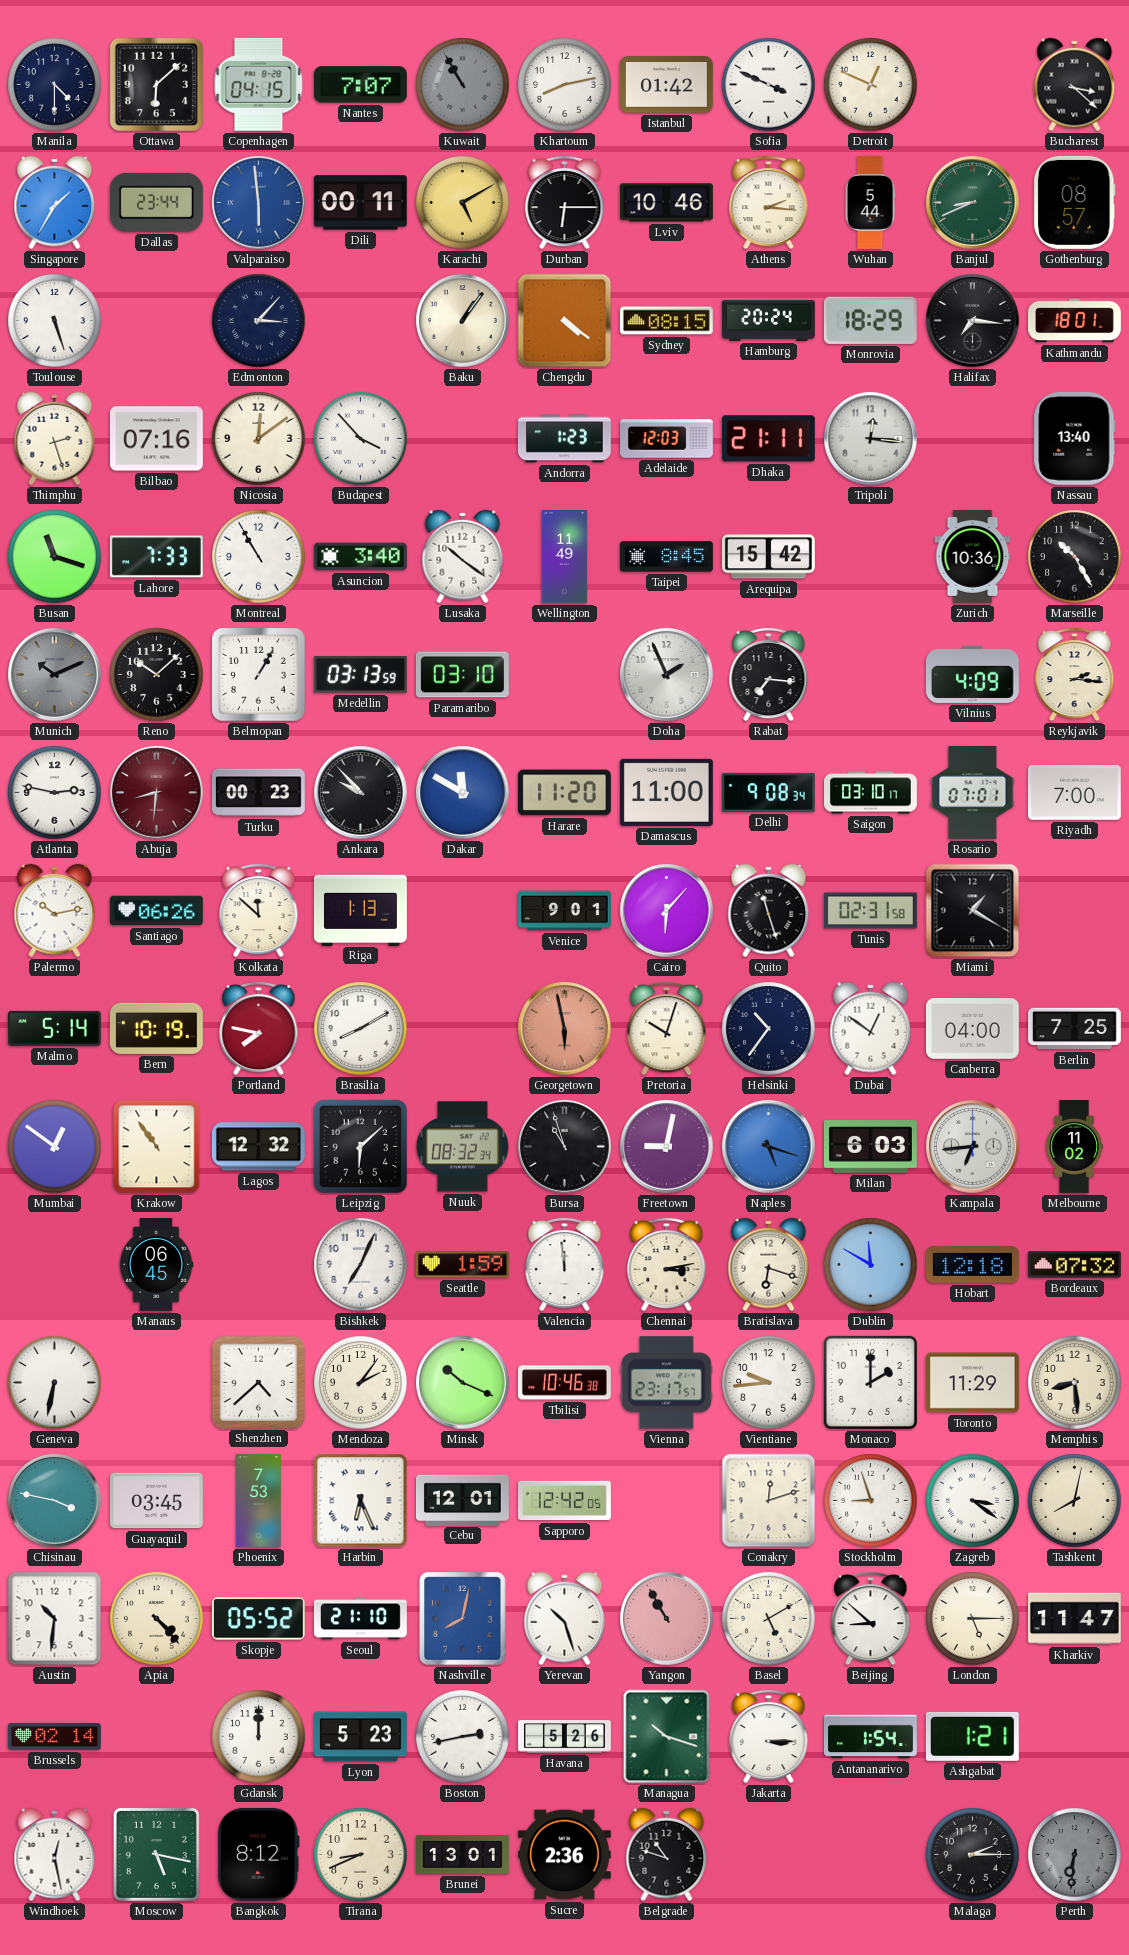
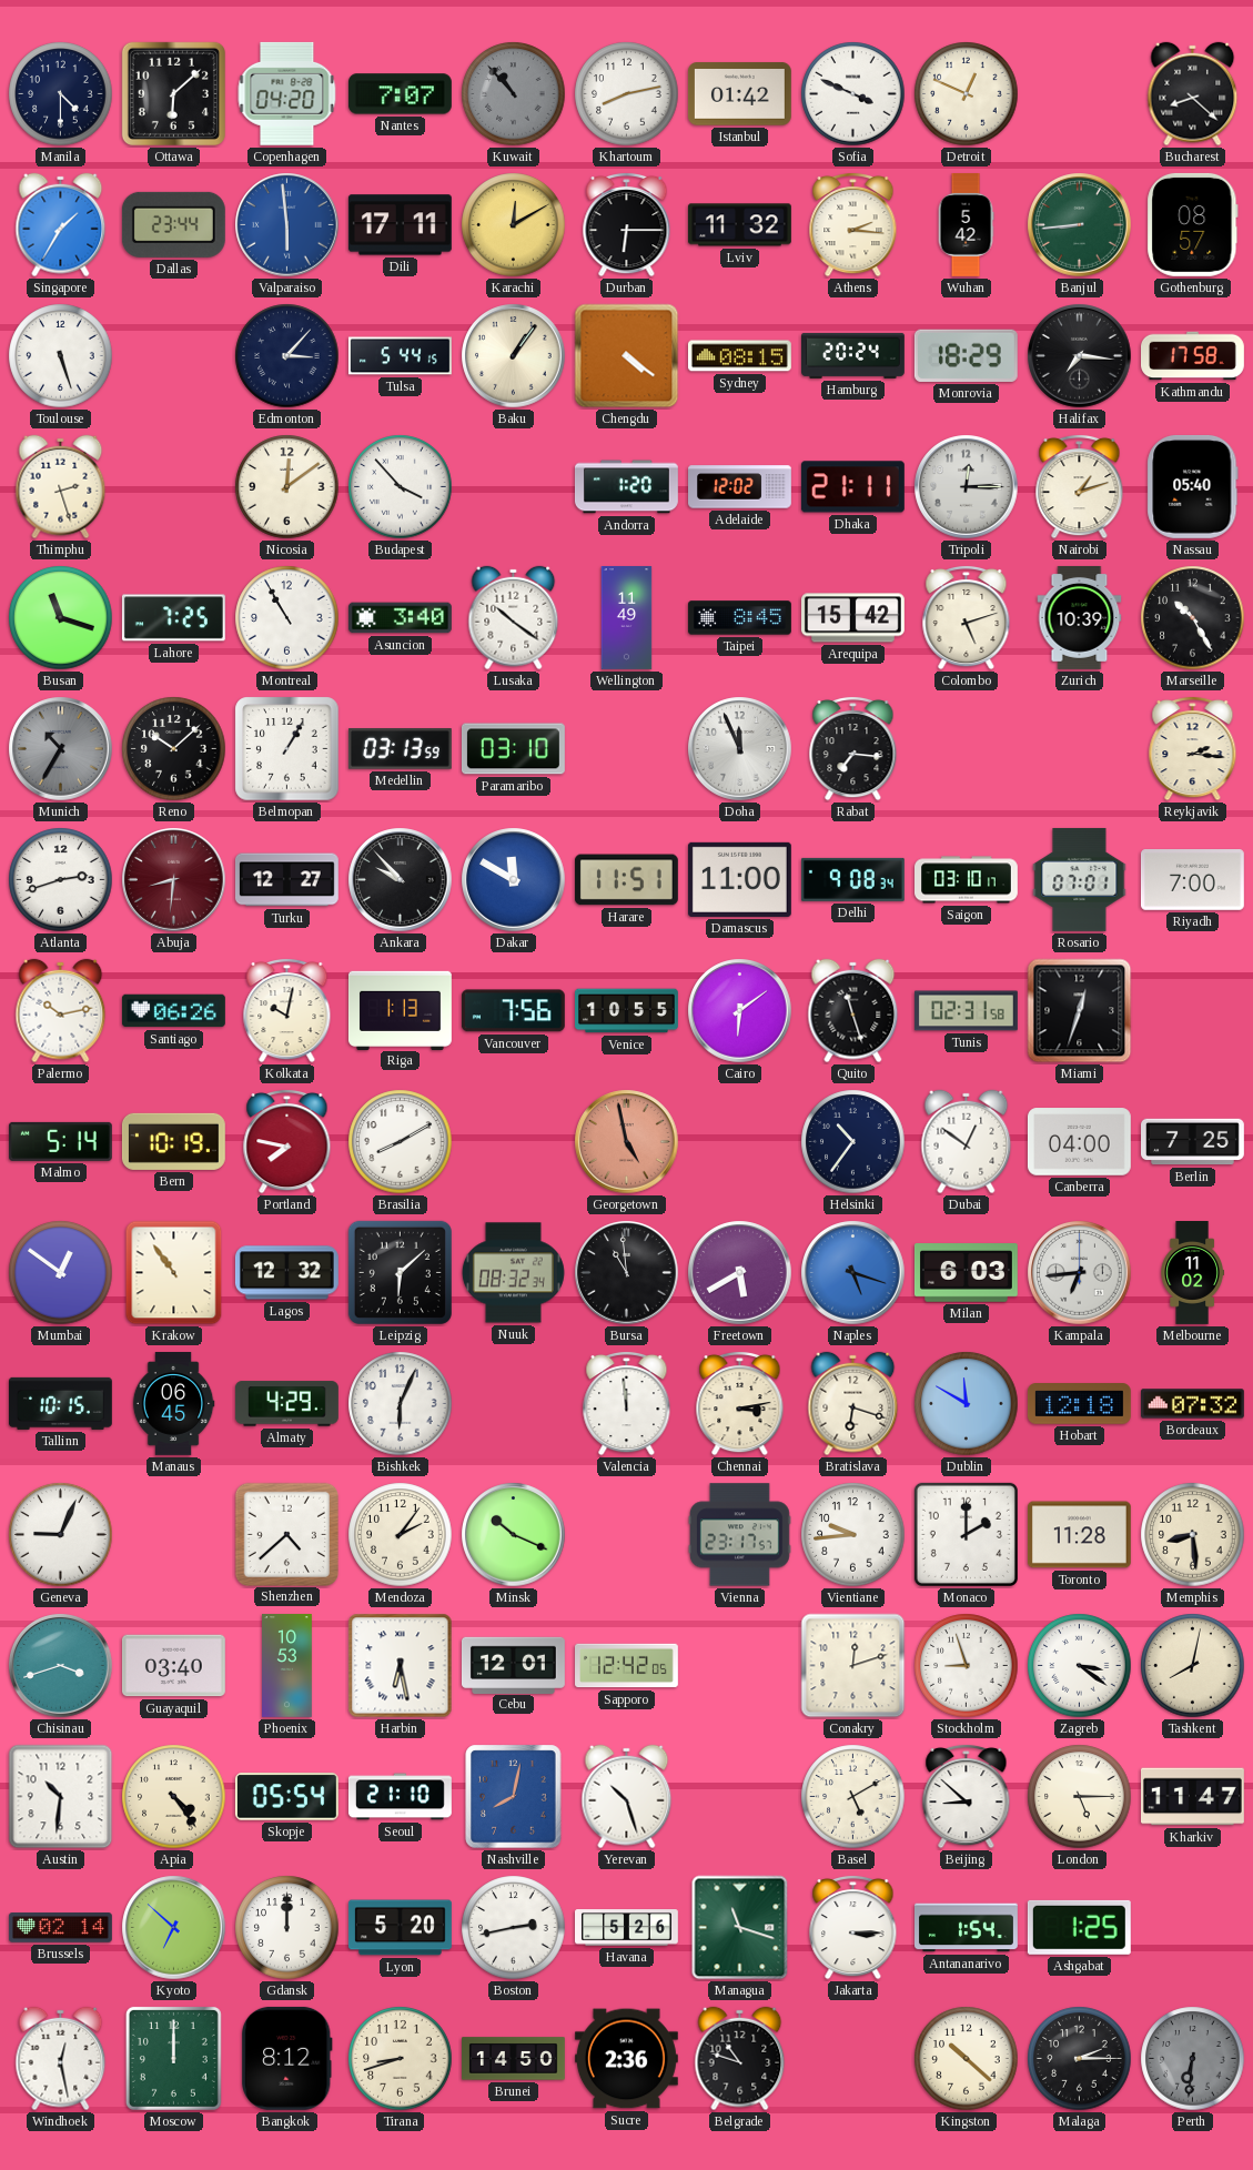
Copenhagen: 04:15 -> 04:20
Kuwait: 10:55 -> 10:53
Bucharest: 3:22 -> 8:22
Dili: 00:11 -> 17:11
Karachi: 5:10 -> 12:10
Lviv: 10:46 -> 11:32
Wuhan: 5:44 -> 5:42
Banjul: 8:41 -> 8:44
Tulsa: none -> 5:44
Kathmandu: 18:01 -> 17:58
Bilbao: 07:16 -> none
Andorra: 1:23 -> 1:20
Adelaide: 12:03 -> 12:02
Tripoli: 12:16 -> 12:15
Nairobi: none -> 1:12
Nassau: 13:40 -> 05:40
Lahore: 7:33 -> 7:25
Colombo: none -> 5:12
Zurich: 10:36 -> 10:39
Munich: 10:11 -> 10:35
Doha: 1:56 -> 11:56
Vilnius: 4:09 -> none
Atlanta: 2:47 -> 2:42
Turku: 00:23 -> 12:27
Harare: 11:20 -> 11:51
Kolkata: 11:52 -> 10:02
Vancouver: none -> 7:56
Venice: 9:01 -> 10:55
Cairo: 6:07 -> 6:09
Miami: 1:20 -> 12:33
Georgetown: 5:58 -> 4:58
Pretoria: 10:03 -> none
Bursa: 10:57 -> 10:59
Freetown: 9:02 -> 5:40
Tallinn: none -> 10:15
Almaty: none -> 4:29
Bishkek: 7:04 -> 6:04
Seattle: 1:59 -> none
Geneva: 6:32 -> 9:04
Tbilisi: 10:46 -> none
Toronto: 11:29 -> 11:28
Chisinau: 3:47 -> 3:42
Guayaquil: 03:45 -> 03:40
Phoenix: 7:53 -> 10:53
Harbin: 6:26 -> 6:28
Apia: 4:23 -> 4:24
Skopje: 05:52 -> 05:54
Yangon: 10:55 -> none
Kyoto: none -> 6:52
Lyon: 5:23 -> 5:20
Managua: 10:18 -> 11:18
Ashgabat: 1:21 -> 1:25
Moscow: 5:17 -> 12:00
Tirana: 8:41 -> 8:42
Brunei: 13:01 -> 14:50
Kingston: none -> 10:22
